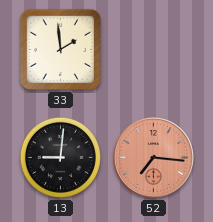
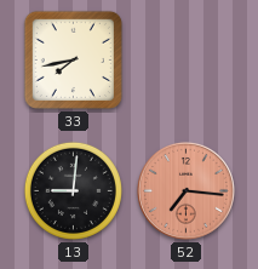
33: 1:59 -> 7:43
